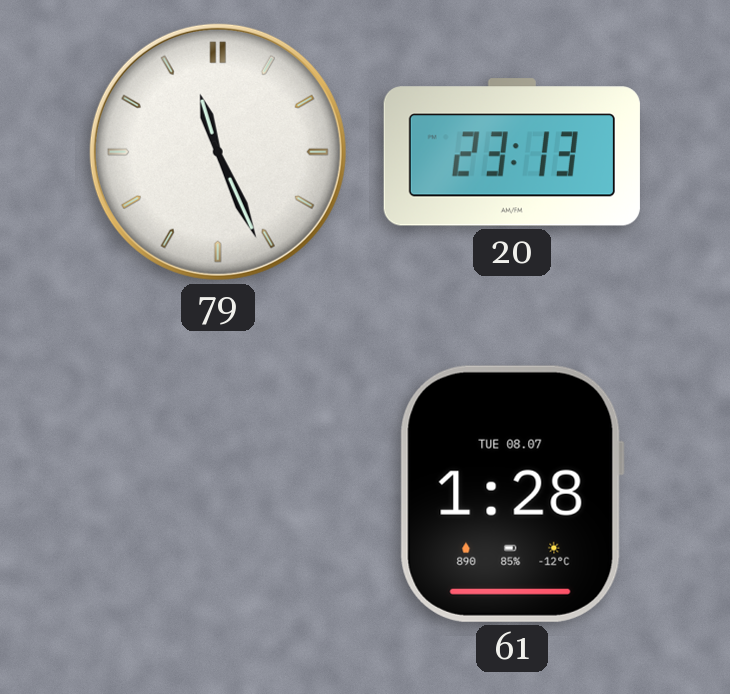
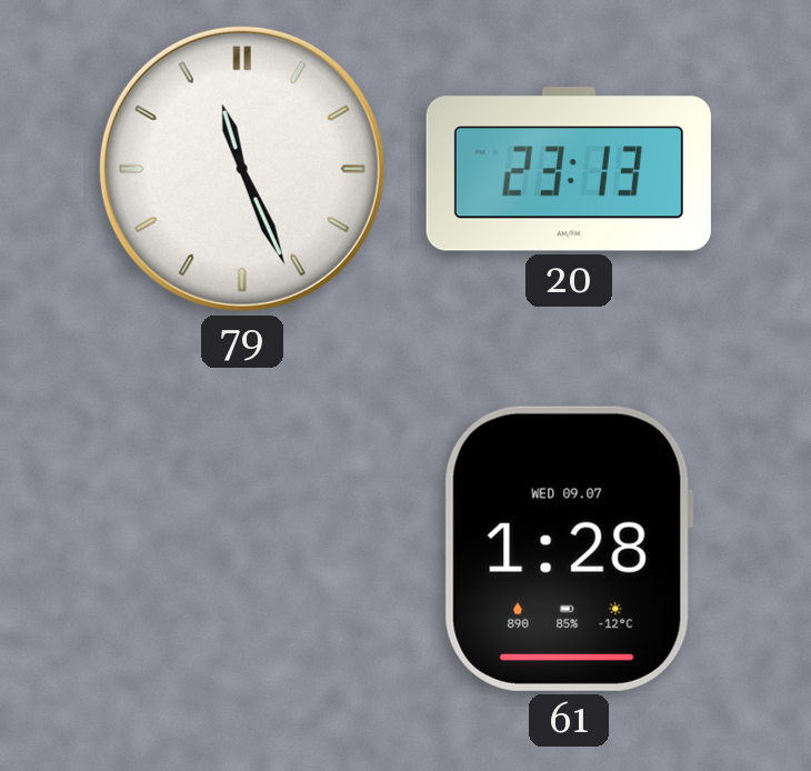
61 date: TUE 08.07 -> WED 09.07
